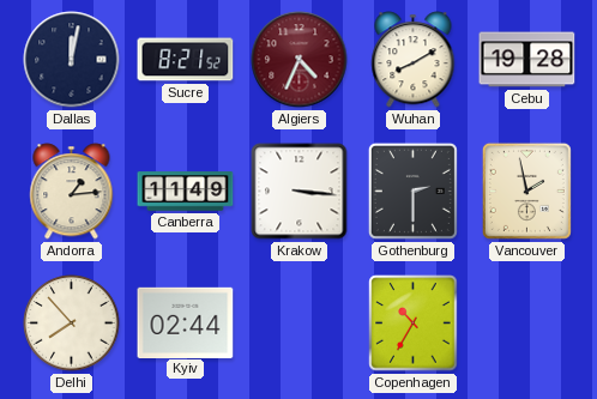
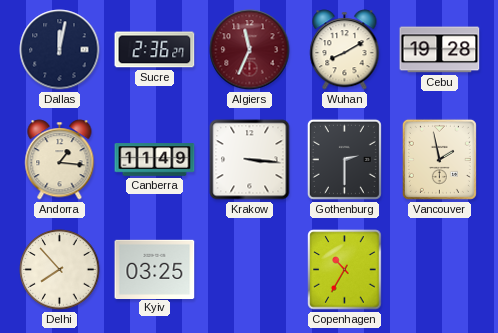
Sucre: 8:21 -> 2:36
Algiers: 4:34 -> 11:34
Andorra: 1:14 -> 1:16
Kyiv: 02:44 -> 03:25
